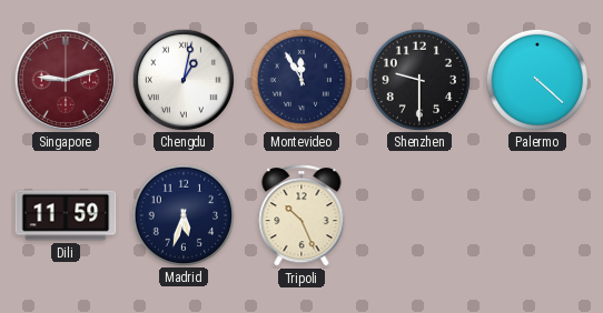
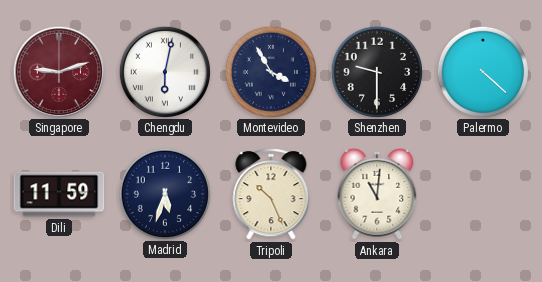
Chengdu: 1:02 -> 6:02
Montevideo: 11:55 -> 3:55
Ankara: none -> 11:01
